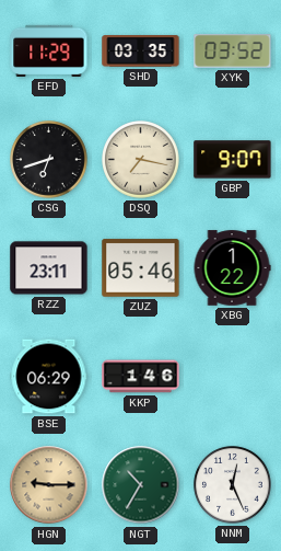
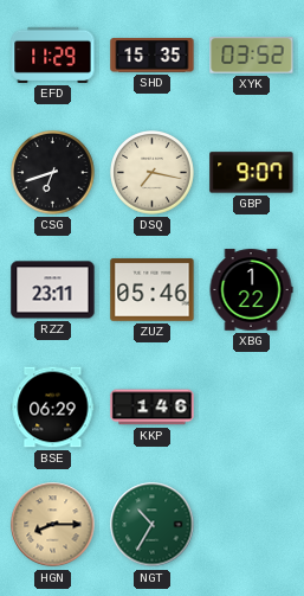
SHD: 03:35 -> 15:35
HGN: 9:15 -> 8:15
NNM: 12:26 -> none
